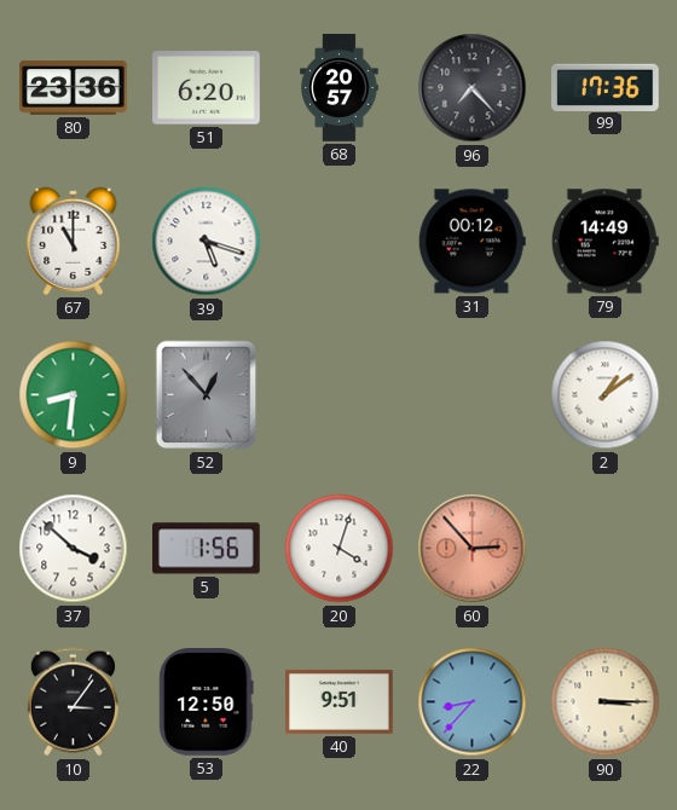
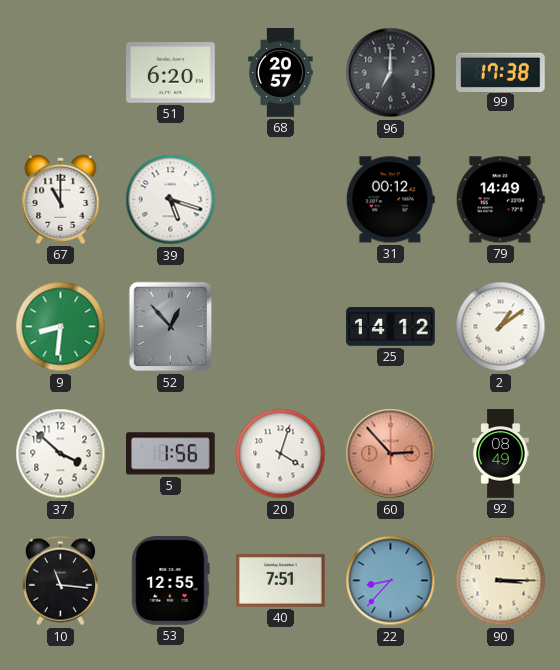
80: 23:36 -> none
96: 7:23 -> 7:00
99: 17:36 -> 17:38
25: none -> 14:12
92: none -> 08:49
10: 3:06 -> 11:16
53: 12:50 -> 12:55
40: 9:51 -> 7:51
